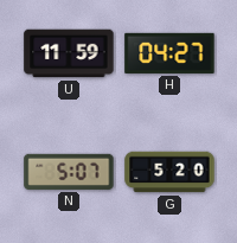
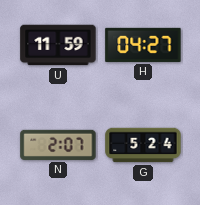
N: 5:07 -> 2:07
G: 5:20 -> 5:24
